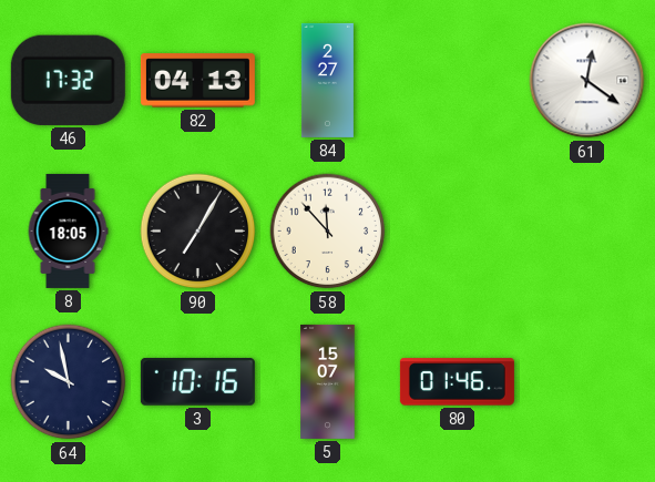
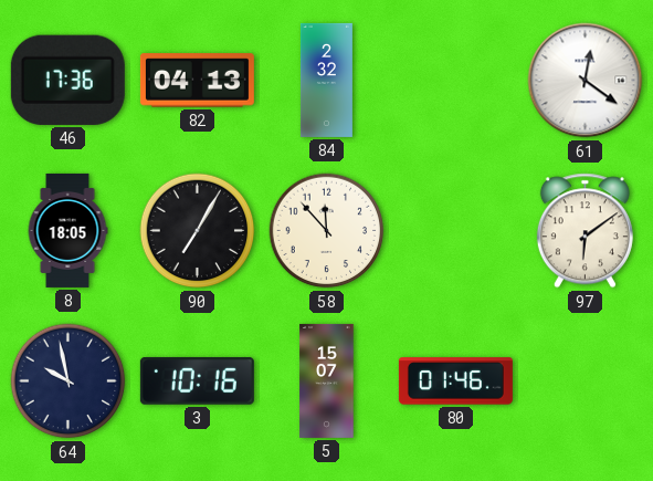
46: 17:32 -> 17:36
84: 2:27 -> 2:32
97: none -> 6:09
